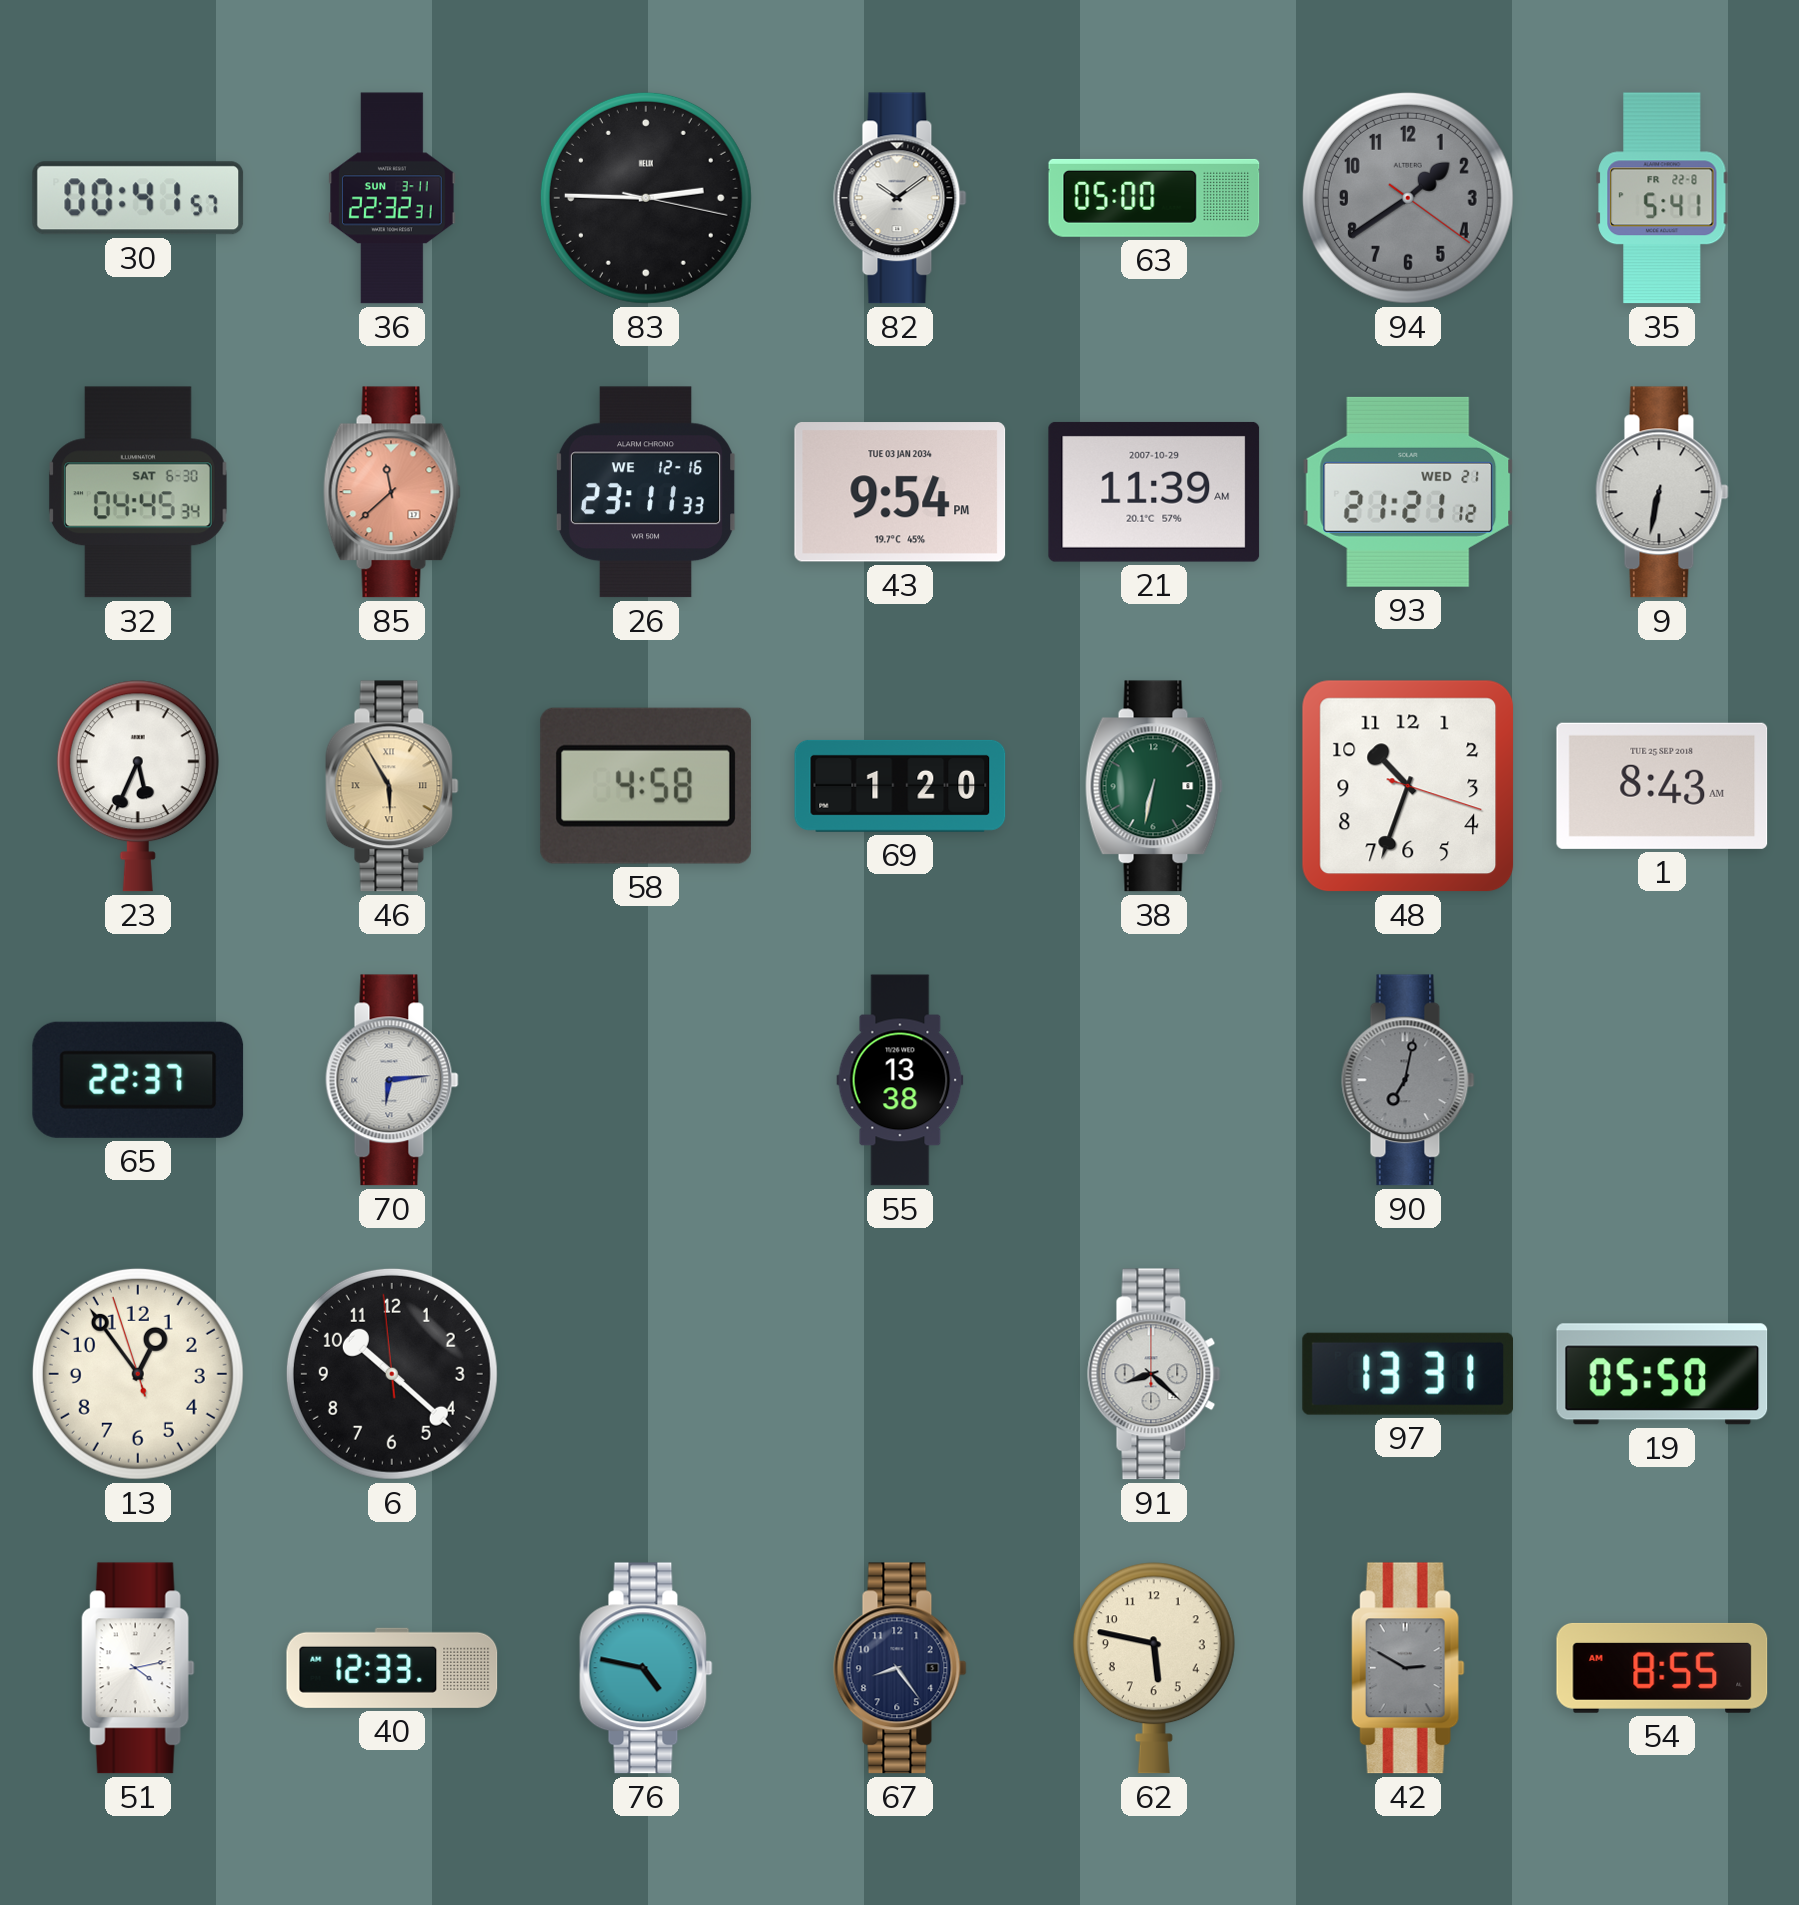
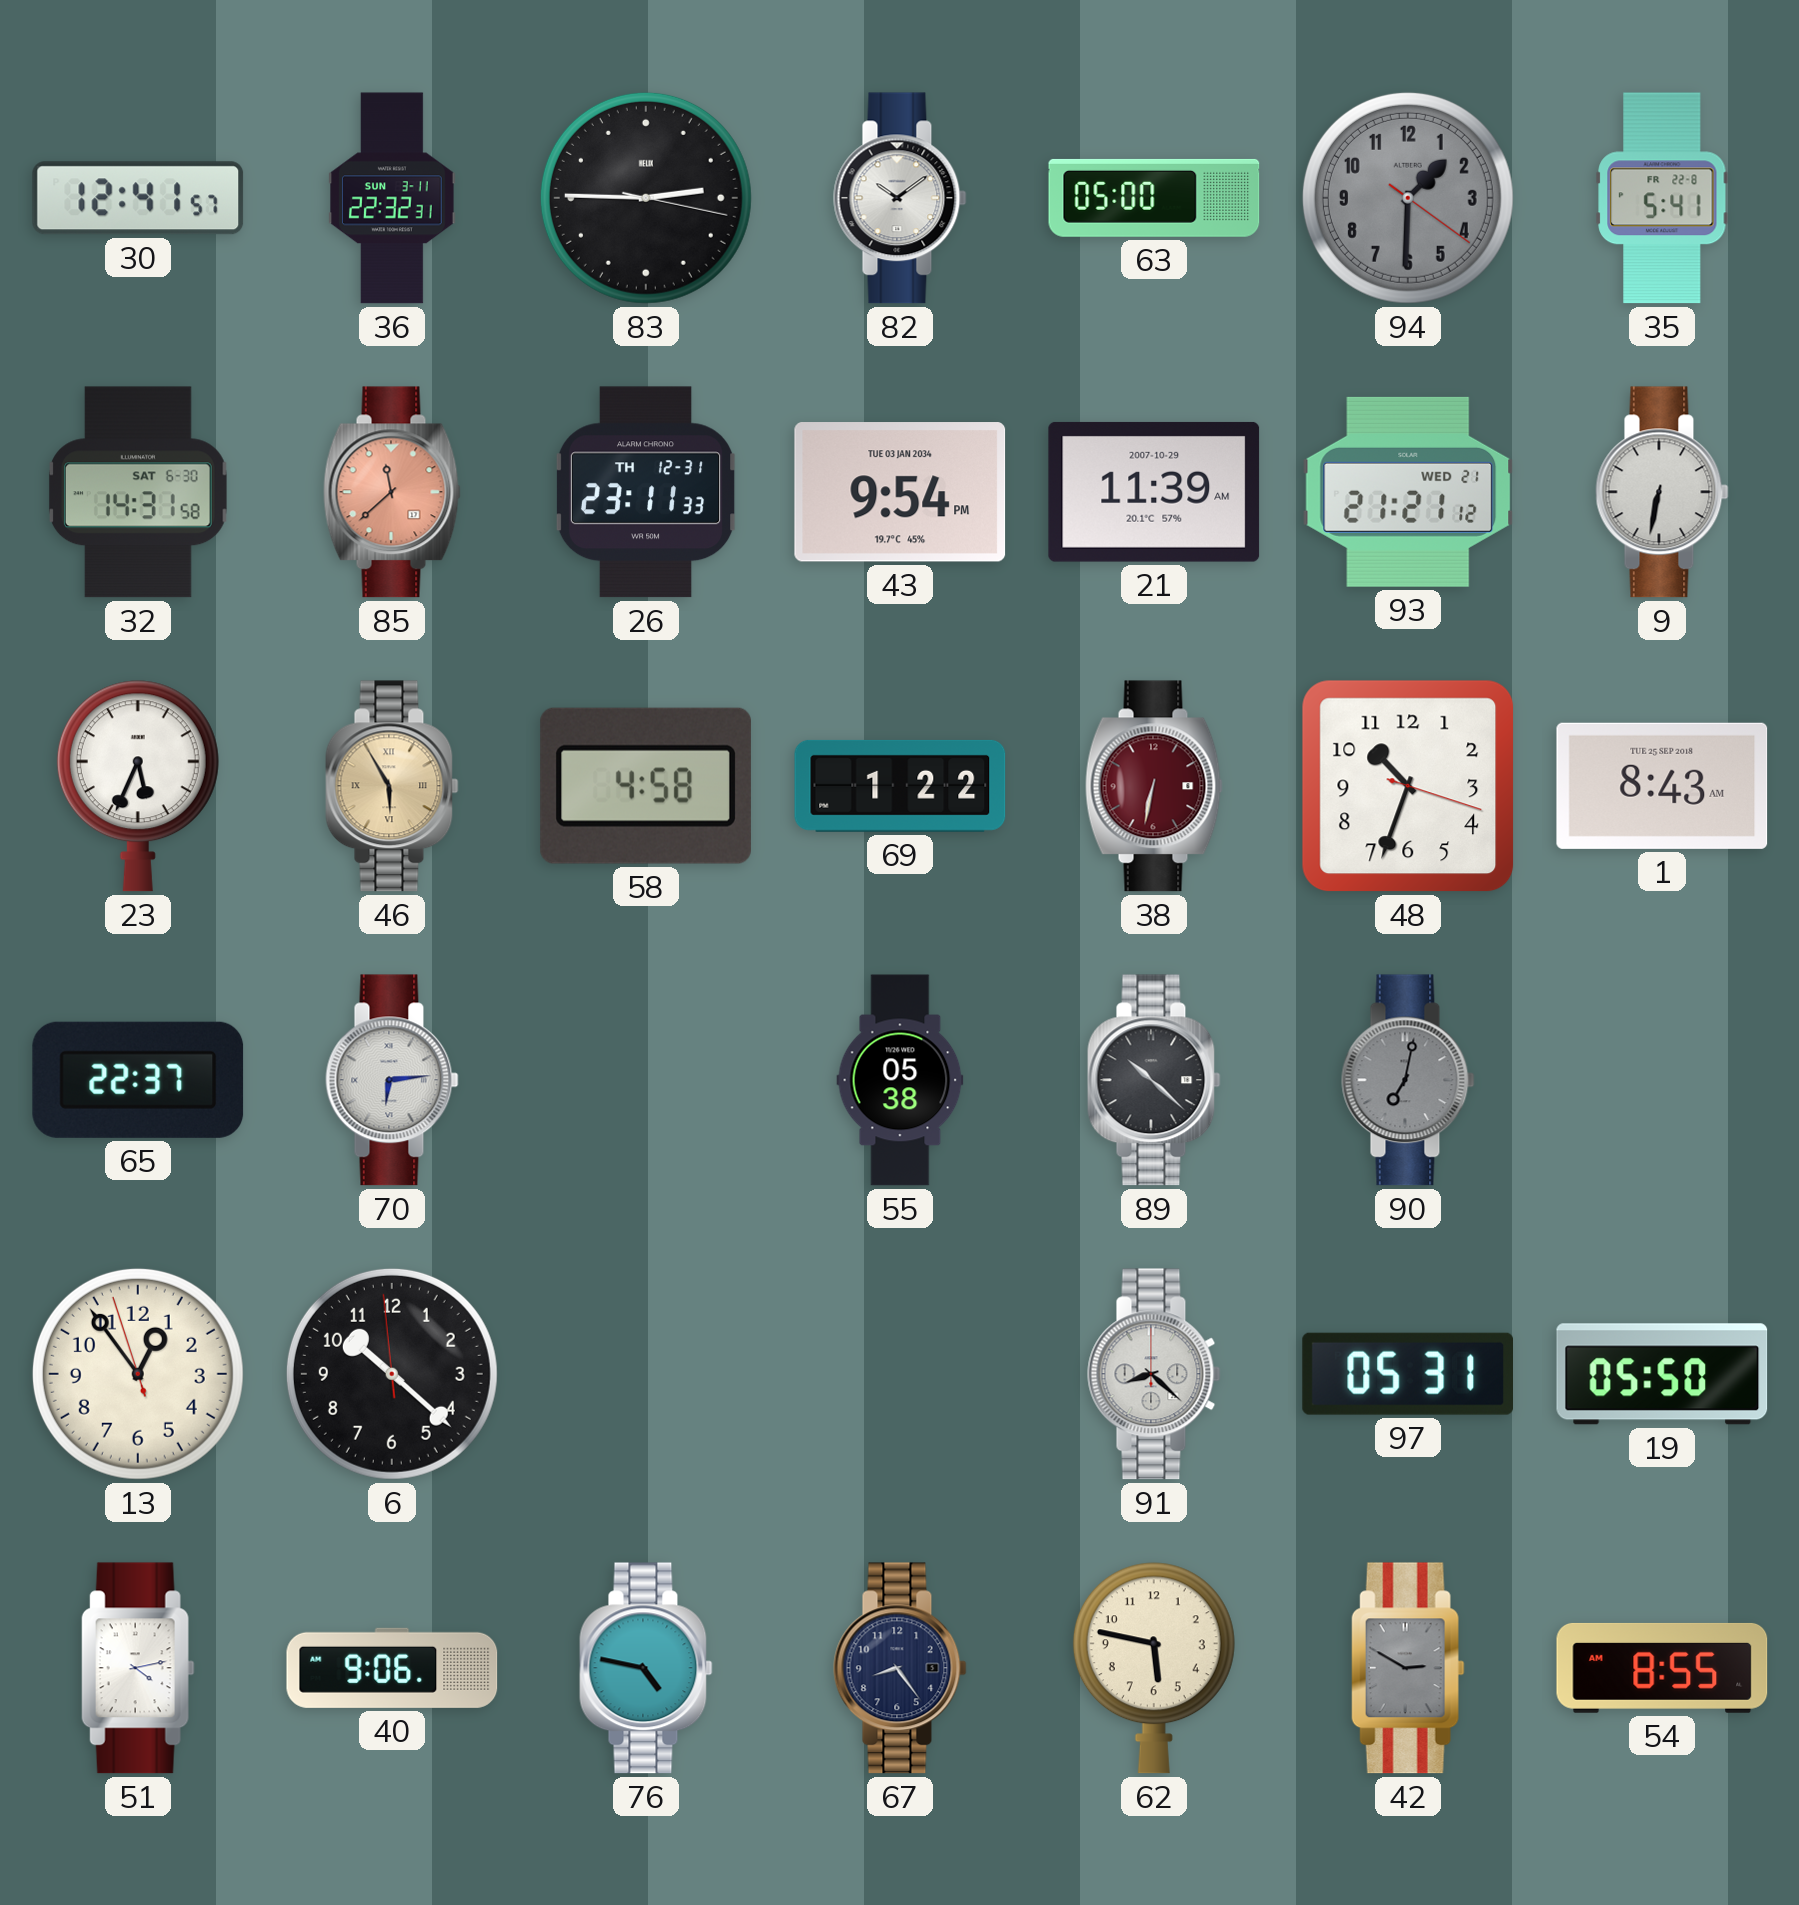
30: 00:41 -> 12:41
94: 1:39 -> 1:30
32: 04:45 -> 14:31
26 date: WE 12-16 -> TH 12-31
69: 1:20 -> 1:22
38 dial: green -> burgundy
55: 13:38 -> 05:38
89: none -> 10:22
97: 13:31 -> 05:31
40: 12:33 -> 9:06
